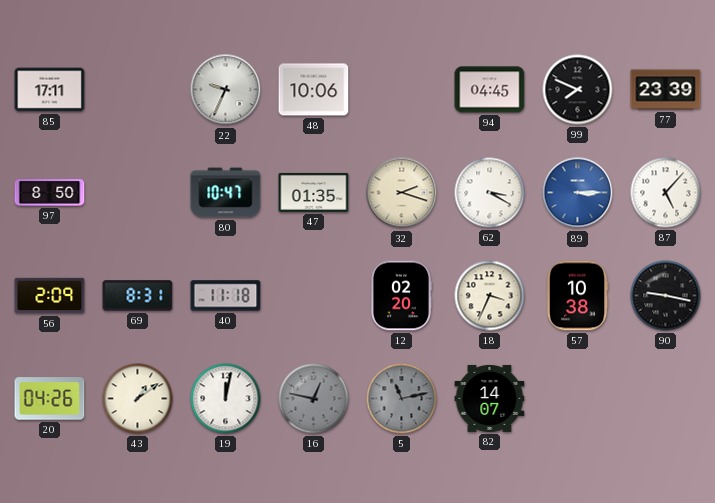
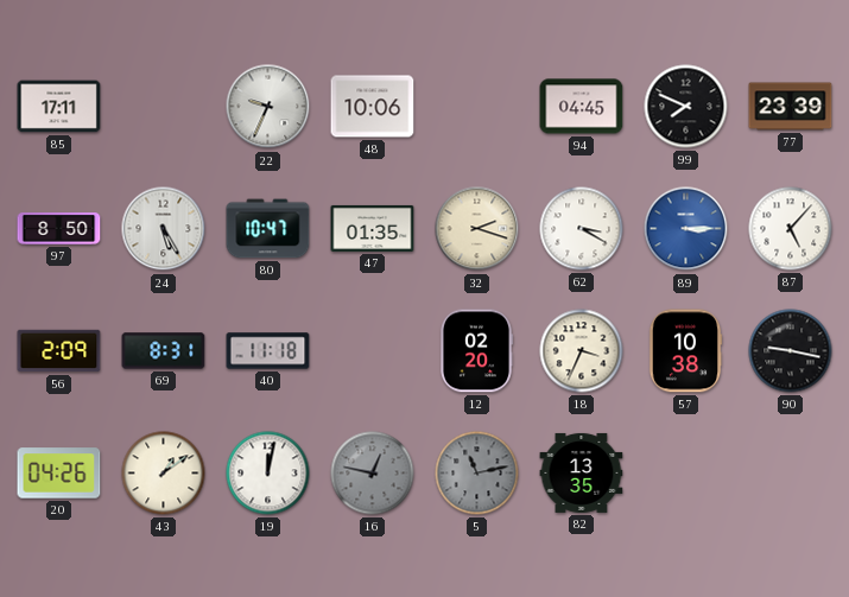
24: none -> 5:25
82: 14:07 -> 13:35
